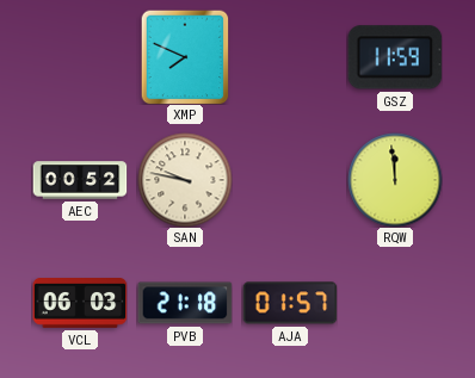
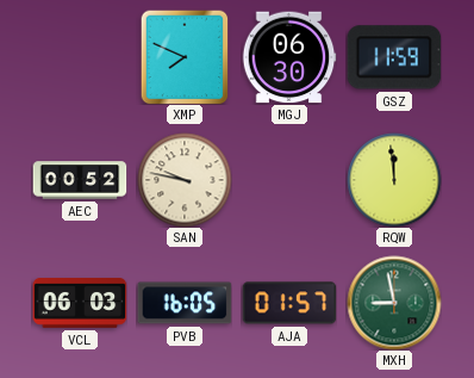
MGJ: none -> 06:30
PVB: 21:18 -> 16:05
MXH: none -> 8:58
